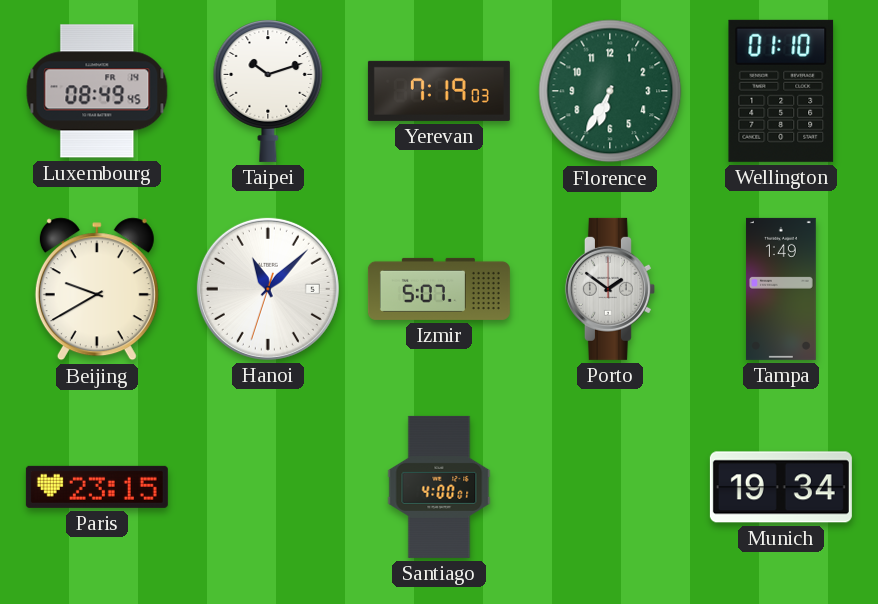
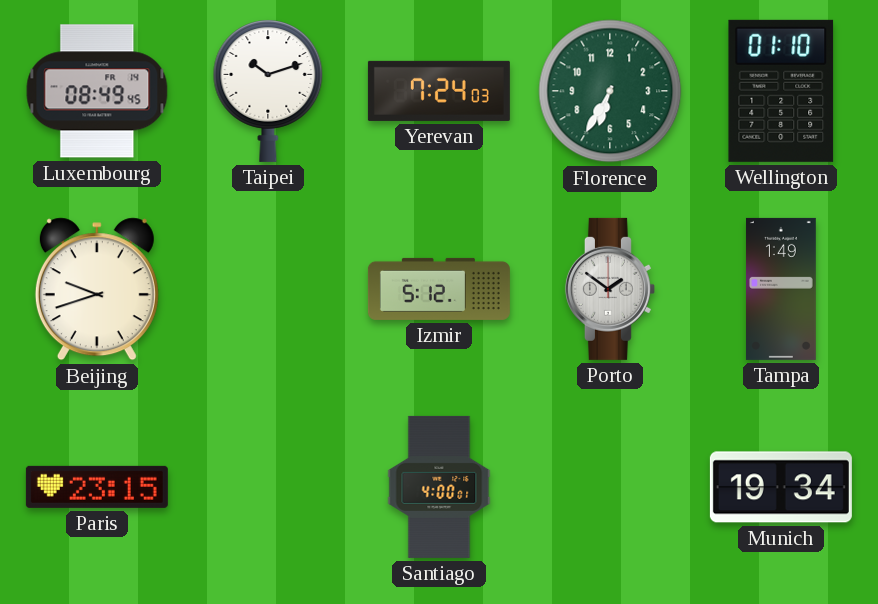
Yerevan: 7:19 -> 7:24
Beijing: 9:40 -> 9:42
Hanoi: 11:07 -> none
Izmir: 5:07 -> 5:12
